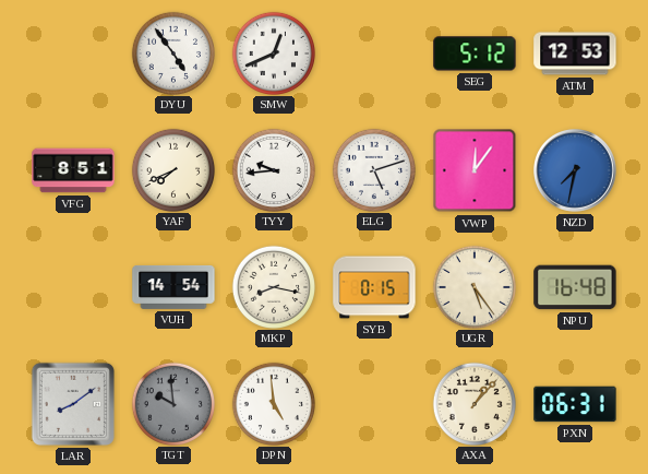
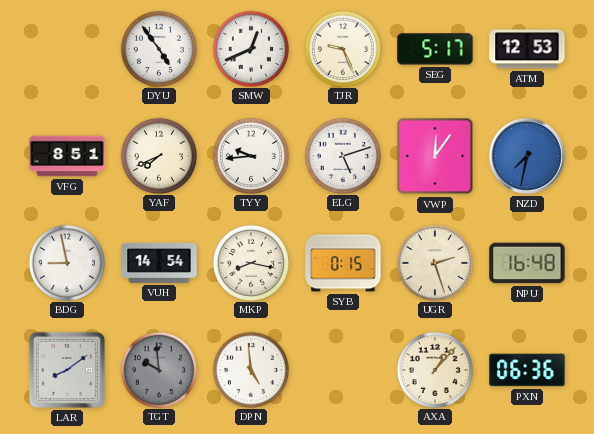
TJR: none -> 9:26
SEG: 5:12 -> 5:17
BDG: none -> 8:58
UGR: 5:24 -> 2:27
PXN: 06:31 -> 06:36
